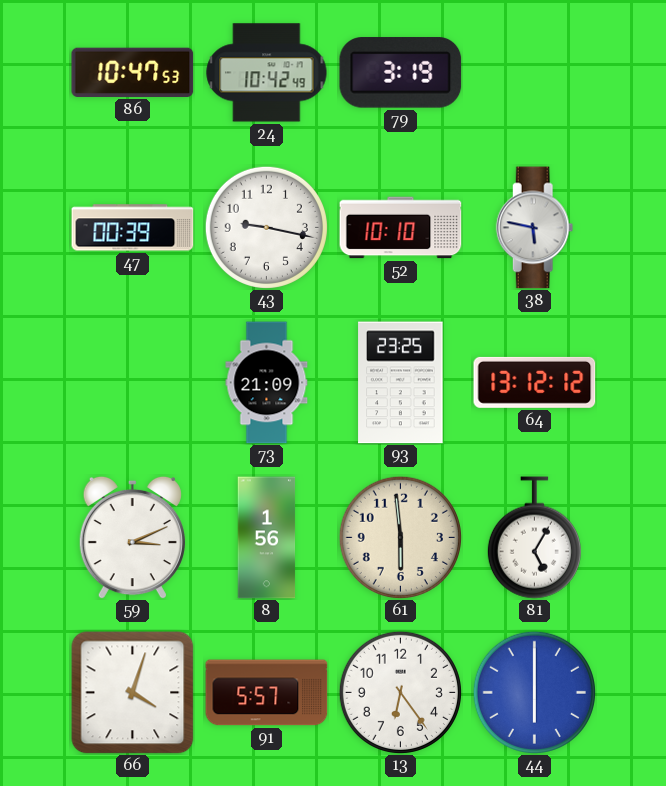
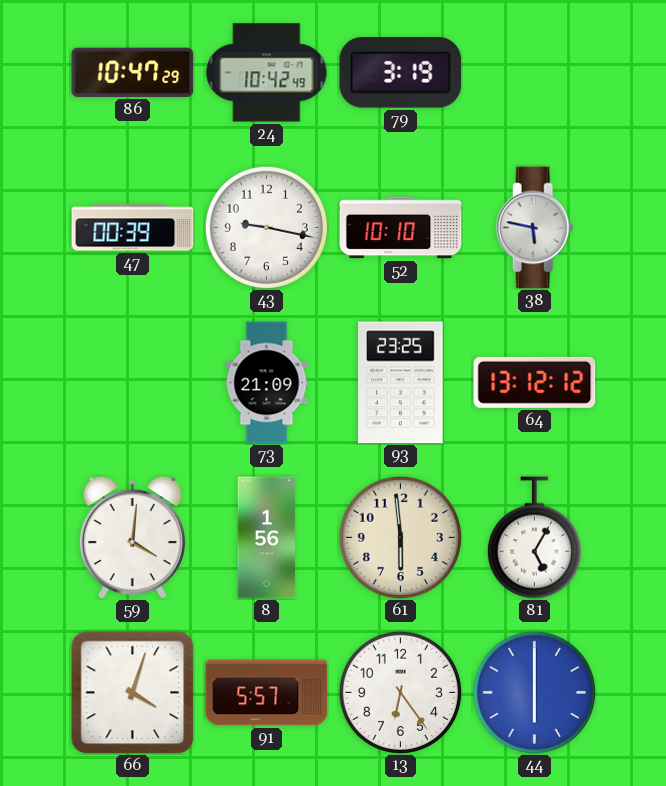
86: 10:47:53 -> 10:47:29
59: 3:11 -> 4:01
